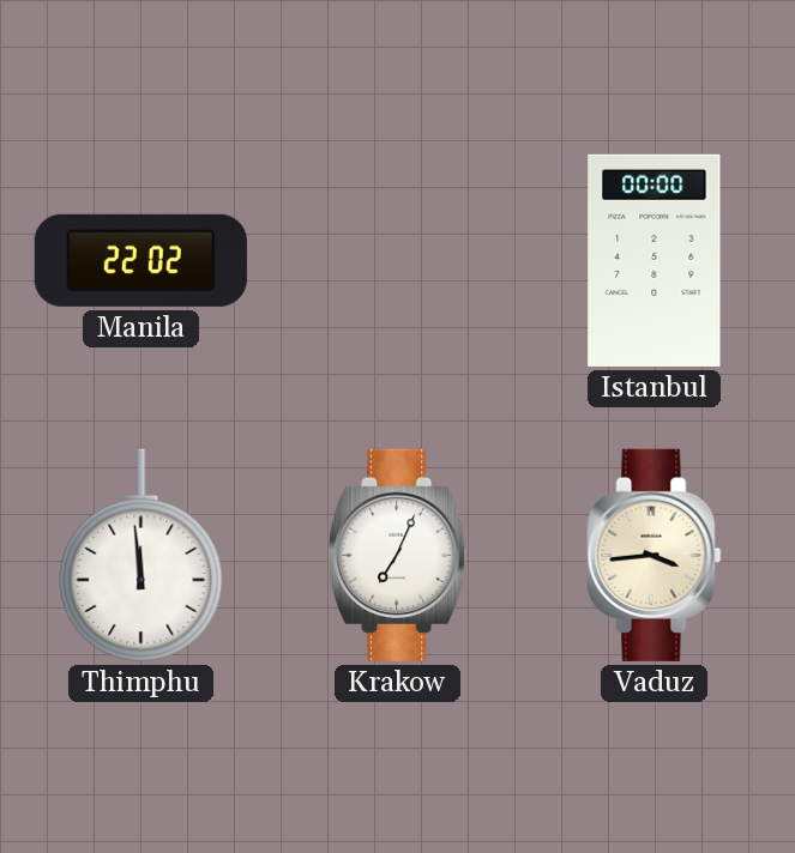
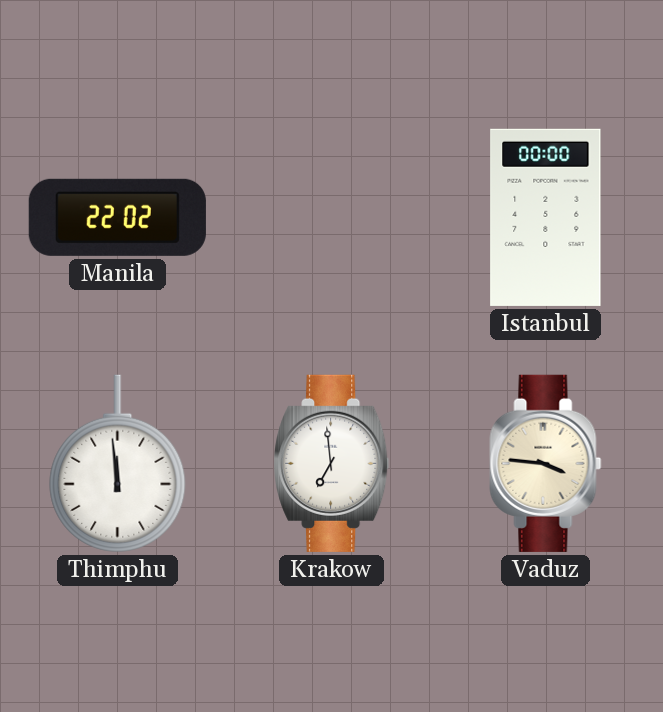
Krakow: 7:04 -> 6:59
Vaduz: 3:44 -> 3:46
